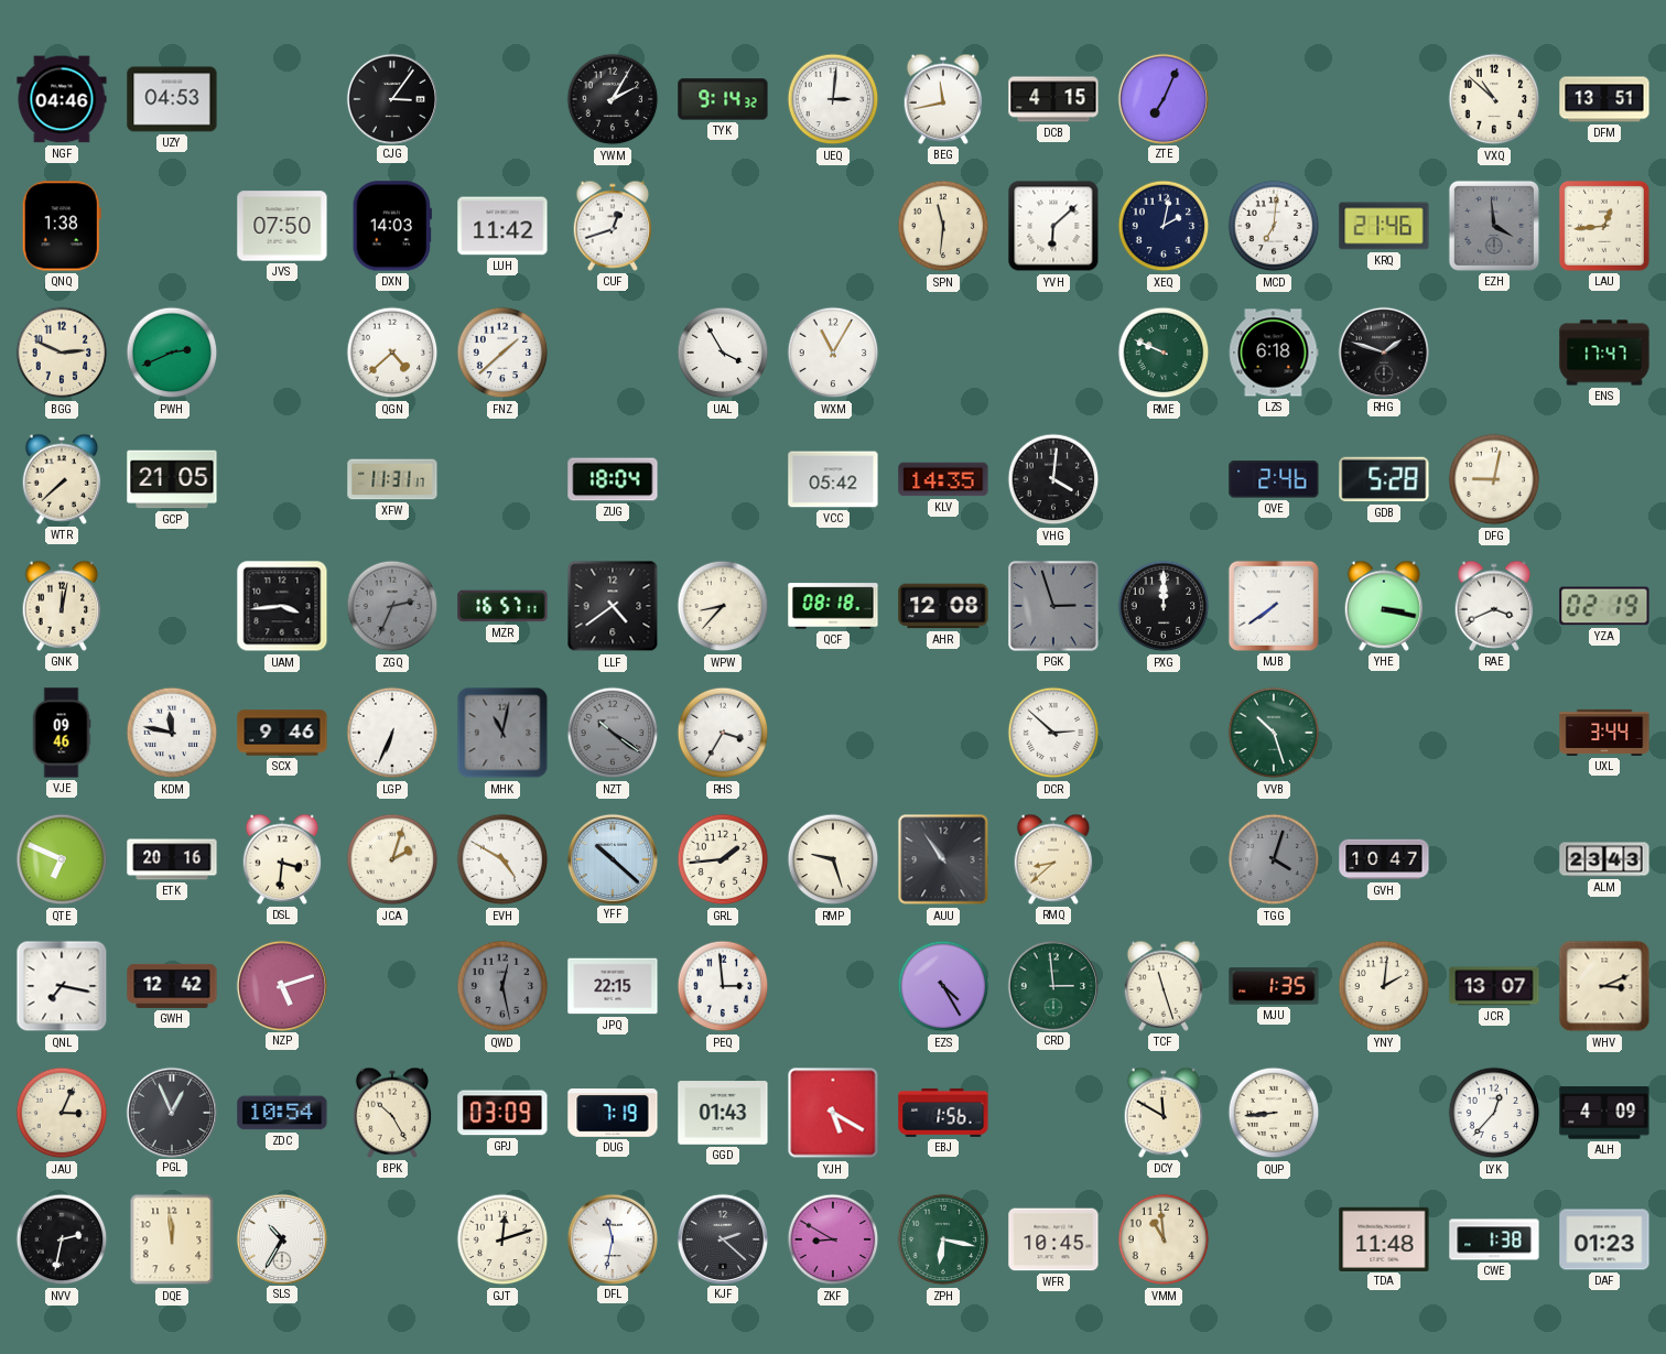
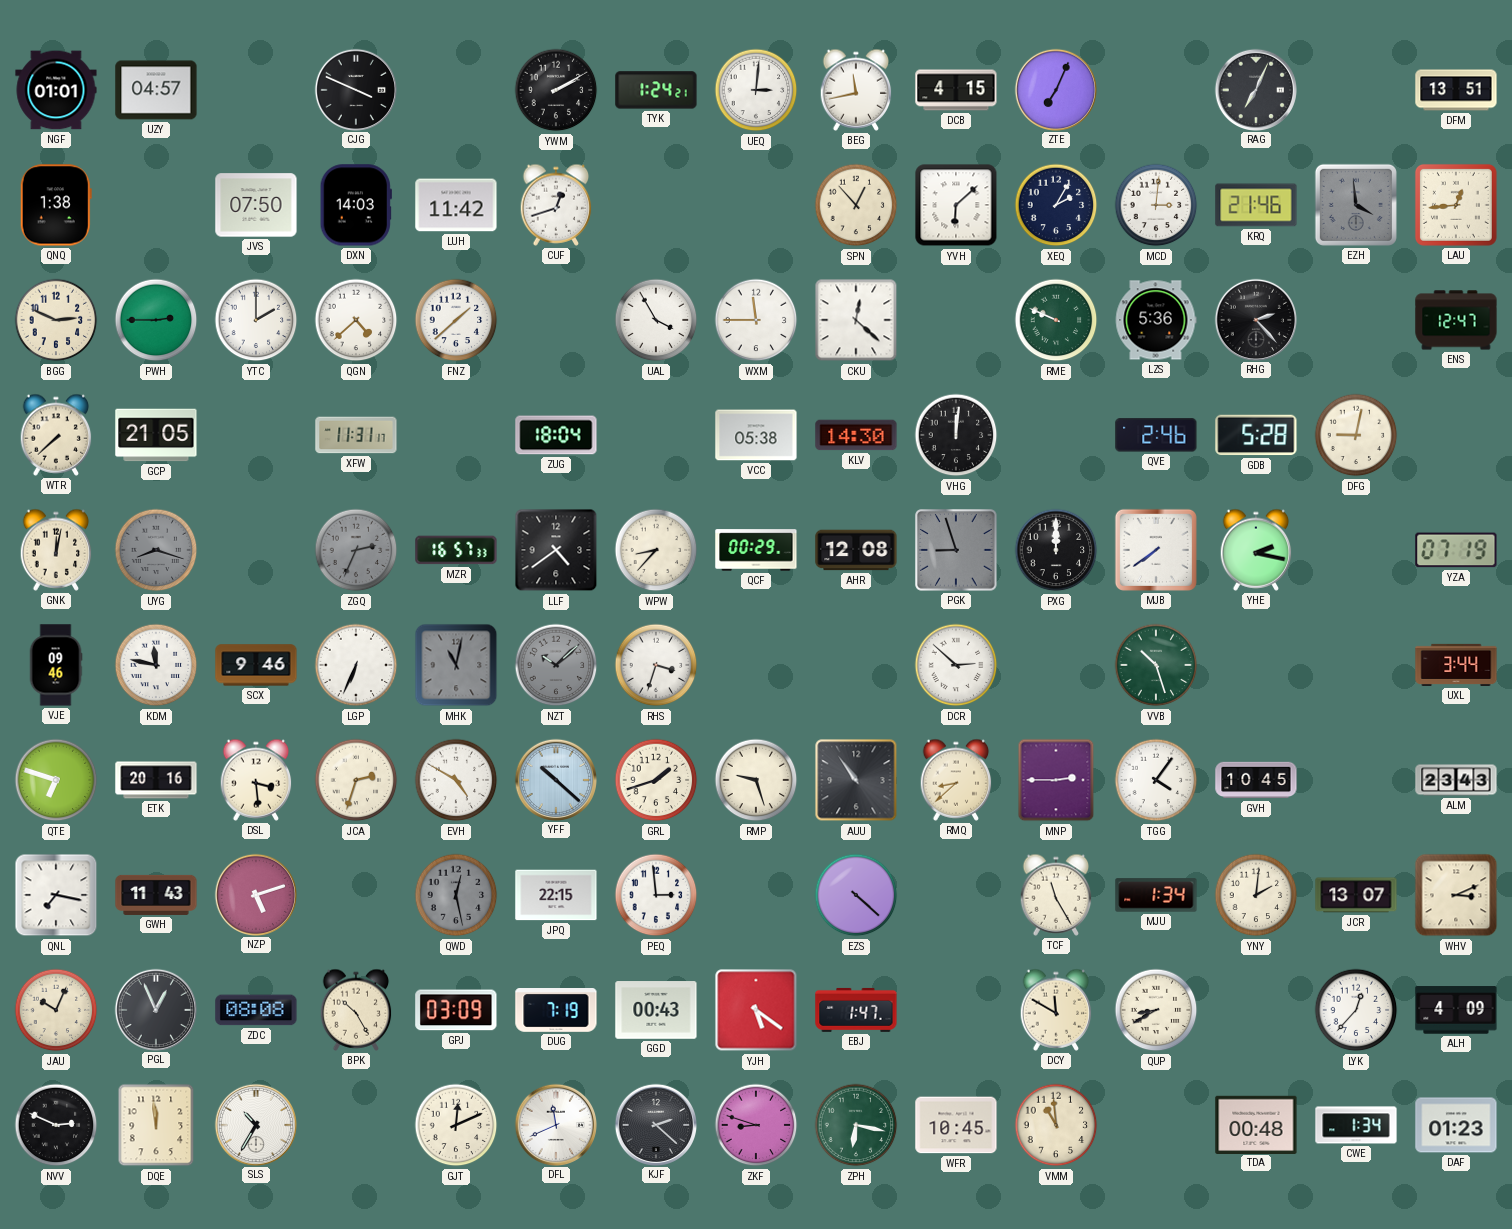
NGF: 04:46 -> 01:01
UZY: 04:53 -> 04:57
CJG: 3:06 -> 3:49
YWM: 2:05 -> 2:10
TYK: 9:14 -> 1:24
RAG: none -> 7:04
VXQ: 10:52 -> none
SPN: 11:31 -> 12:53
XEQ: 2:02 -> 2:05
MCD: 7:01 -> 3:01
PWH: 2:41 -> 2:45
YTC: none -> 2:00
WXM: 11:05 -> 11:45
CKU: none -> 12:22
LZS: 6:18 -> 5:36
RHG: 1:48 -> 2:23
ENS: 17:47 -> 12:47
VCC: 05:42 -> 05:38
KLV: 14:35 -> 14:30
VHG: 4:01 -> 12:01
UYG: none -> 8:18
UAM: 3:44 -> none
MZR: 16:57:11 -> 16:57:33
QCF: 08:18 -> 00:29
PGK: 2:57 -> 8:57
YHE: 3:17 -> 2:17
RAE: 3:41 -> none
YZA: 02:19 -> 07:19
NZT: 10:21 -> 10:08
RHS: 3:35 -> 3:33
QTE: 6:49 -> 6:48
DSL: 3:31 -> 3:29
JCA: 2:03 -> 2:33
GRL: 1:44 -> 1:42
MNP: none -> 2:45
TGG: 4:03 -> 4:06
TGG dial: grey -> white
GVH: 10:47 -> 10:45
GWH: 12:42 -> 11:43
EZS: 4:25 -> 4:22
CRD: 2:59 -> none
TCF: 11:27 -> 11:25
MJU: 1:35 -> 1:34
JAU: 3:04 -> 10:04
ZDC: 10:54 -> 08:08
GGD: 01:43 -> 00:43
YJH: 5:20 -> 5:21
EBJ: 1:56 -> 1:47
QUP: 8:44 -> 8:40
NVV: 2:32 -> 2:49
GJT: 12:12 -> 12:11
DFL: 11:32 -> 11:41
ZKF: 8:50 -> 8:48
TDA: 11:48 -> 00:48
CWE: 1:38 -> 1:34
